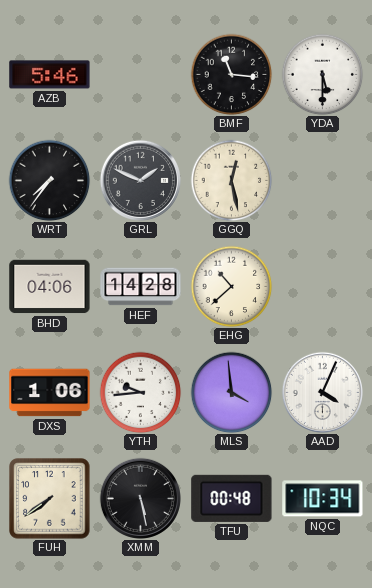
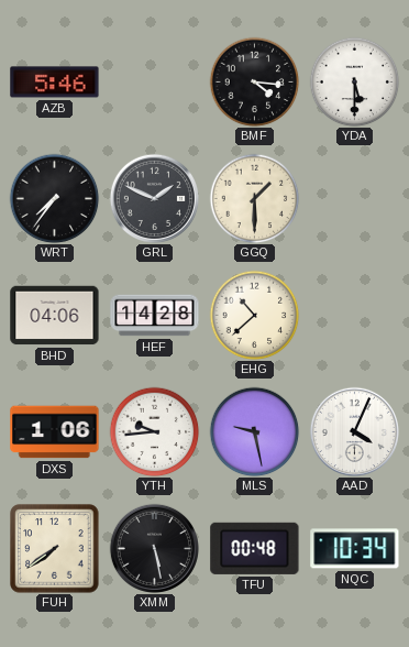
BMF: 11:16 -> 4:16
GGQ: 12:28 -> 1:30
MLS: 3:59 -> 9:28
